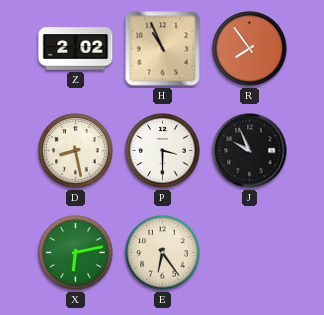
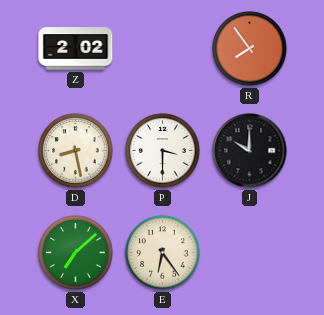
H: 10:56 -> none
J: 9:56 -> 10:00
X: 6:13 -> 7:08
